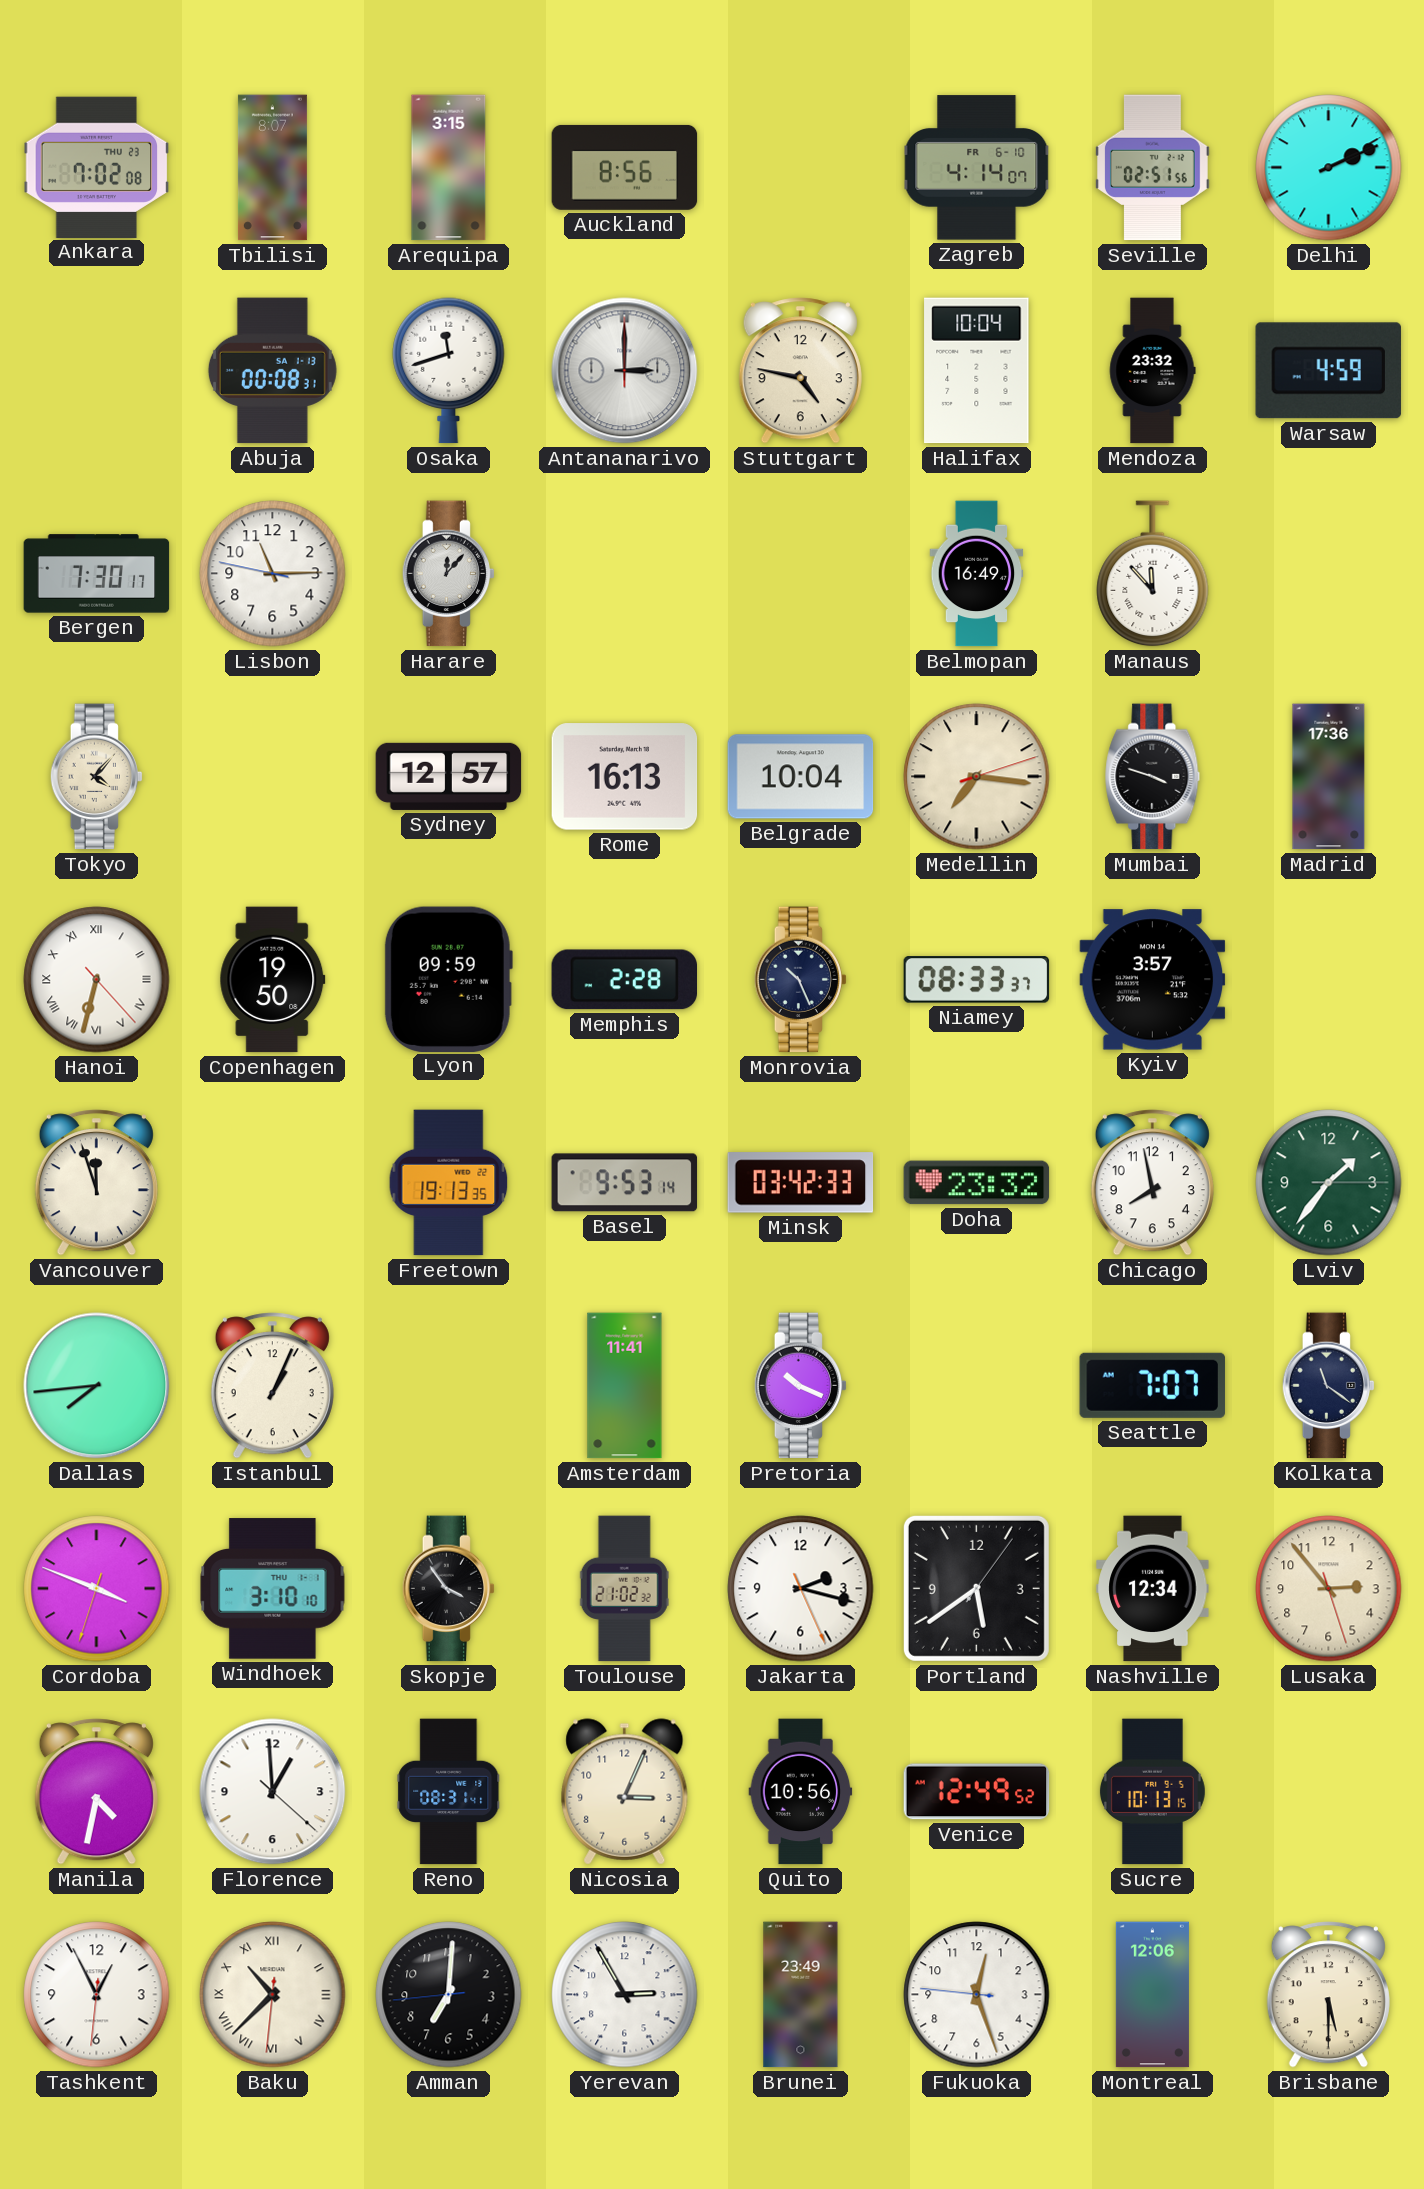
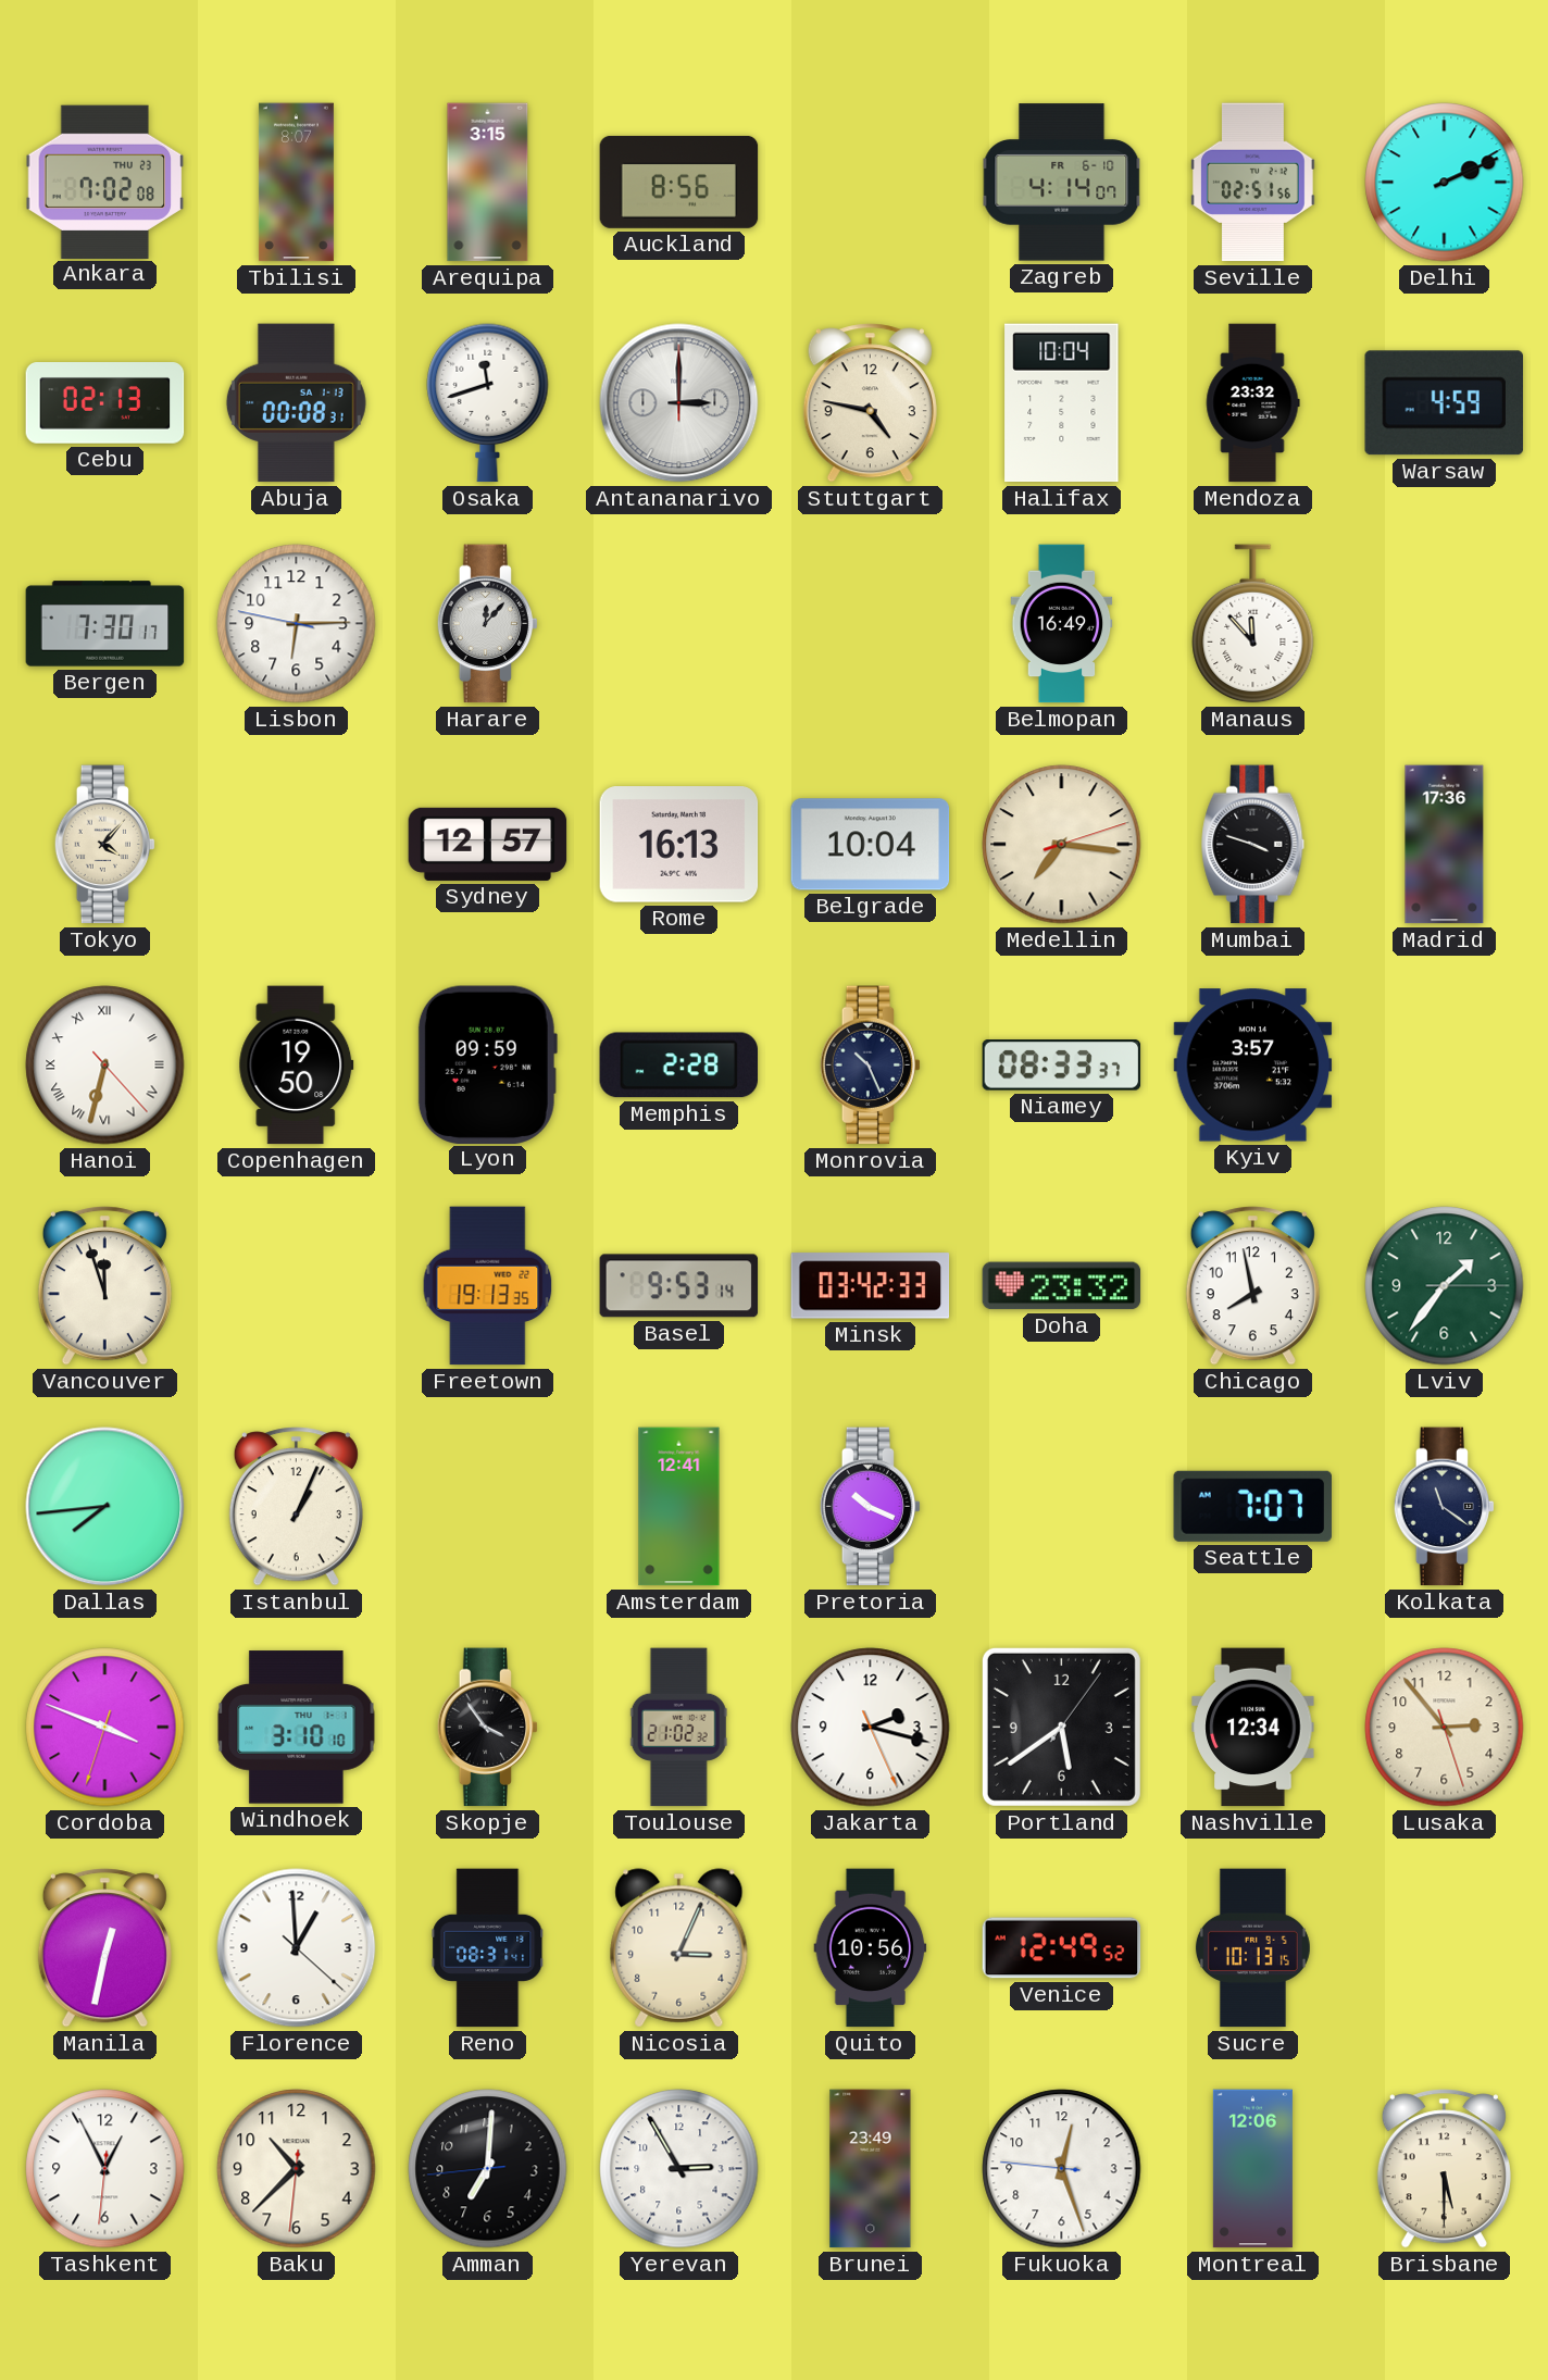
Cebu: none -> 02:13
Lisbon: 11:14 -> 6:14
Amsterdam: 11:41 -> 12:41
Manila: 4:32 -> 12:32
Baku numerals: Roman -> Arabic
